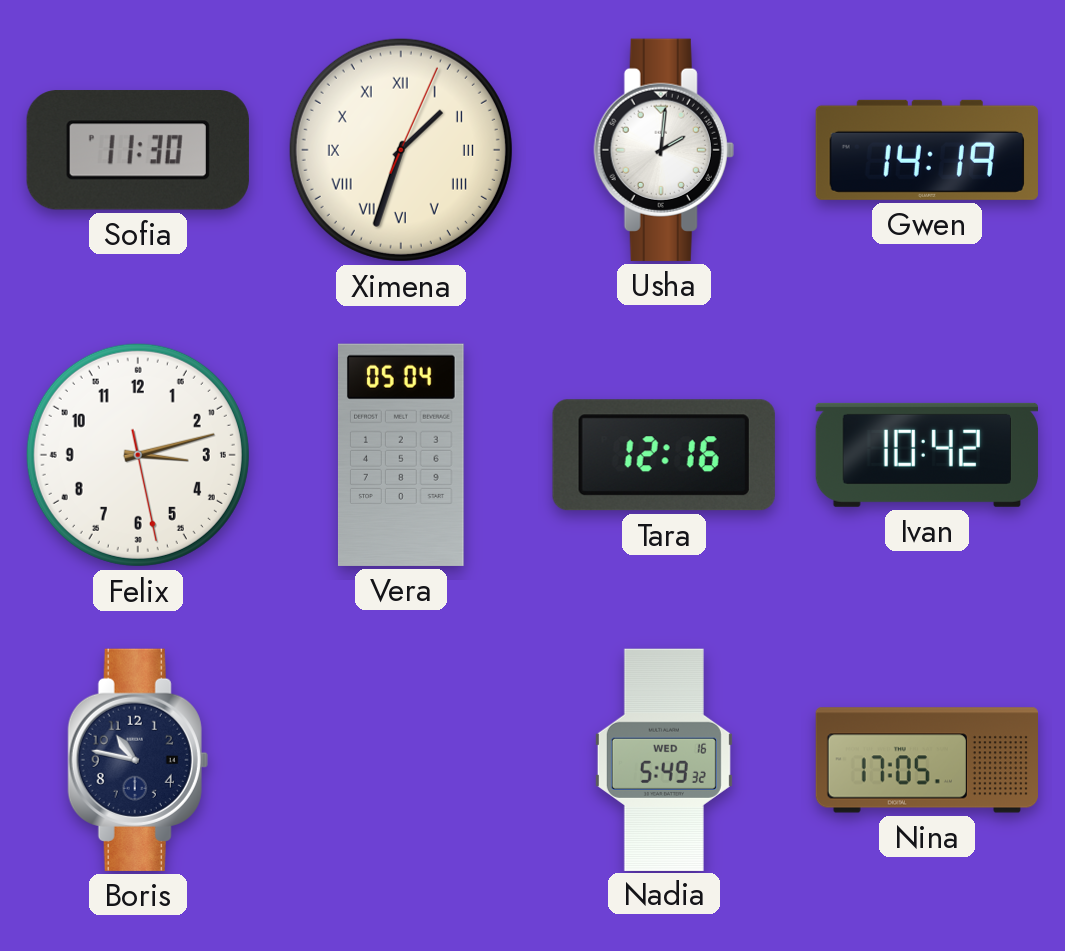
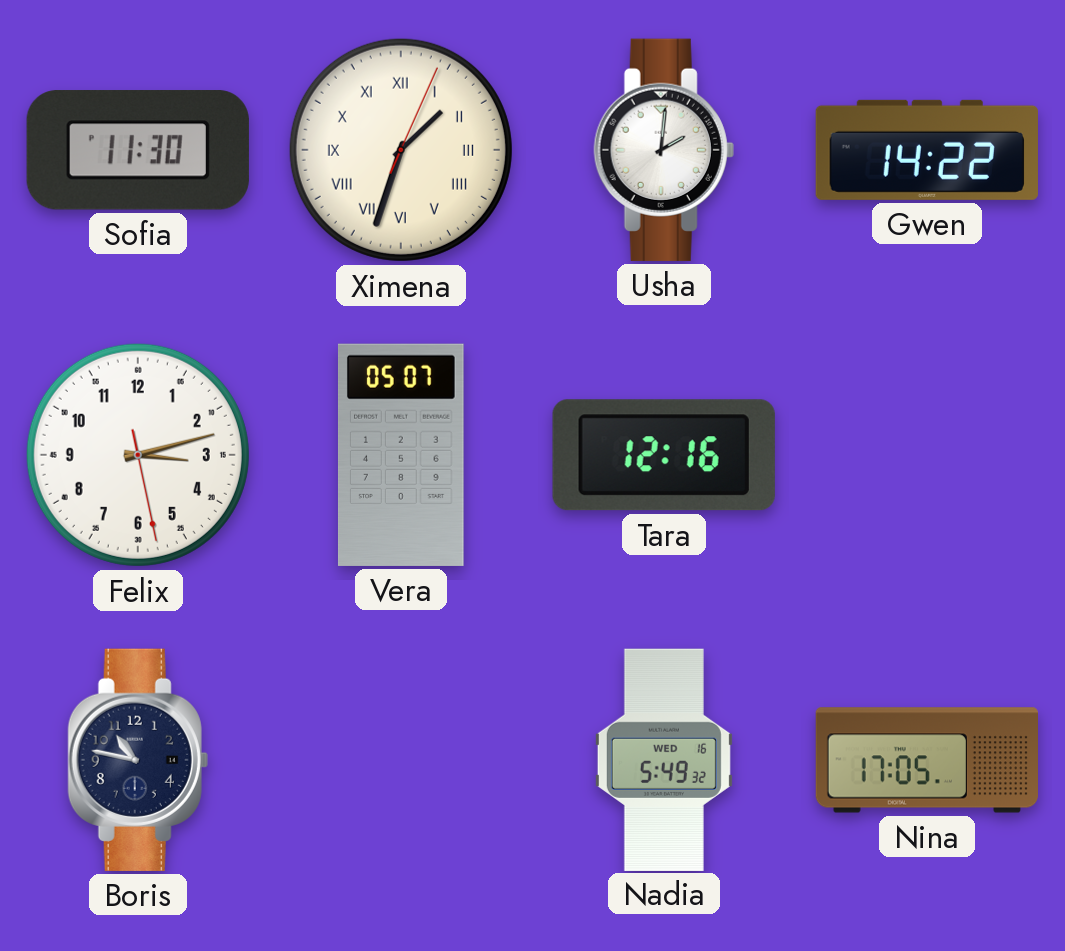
Gwen: 14:19 -> 14:22
Vera: 05:04 -> 05:07
Ivan: 10:42 -> none
